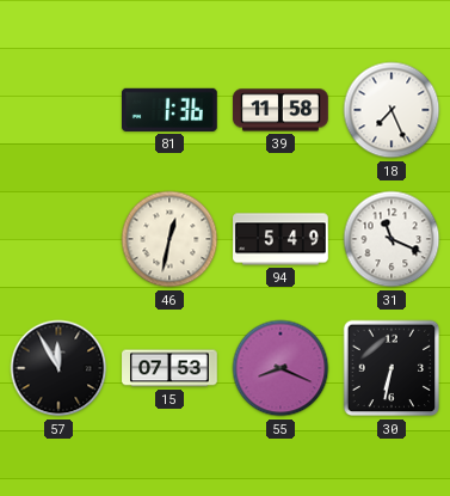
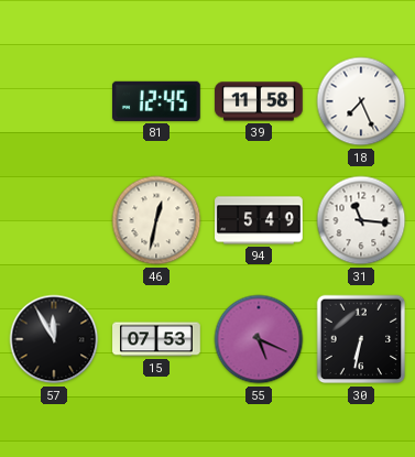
81: 1:36 -> 12:45
31: 11:19 -> 11:16
55: 8:19 -> 5:19
